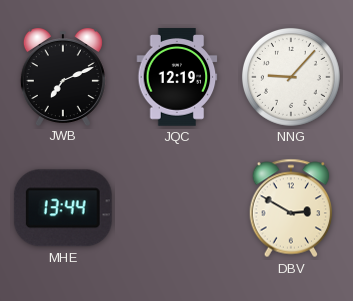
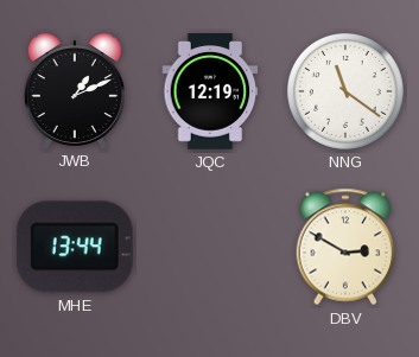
JWB: 7:11 -> 1:11
NNG: 9:07 -> 11:21
